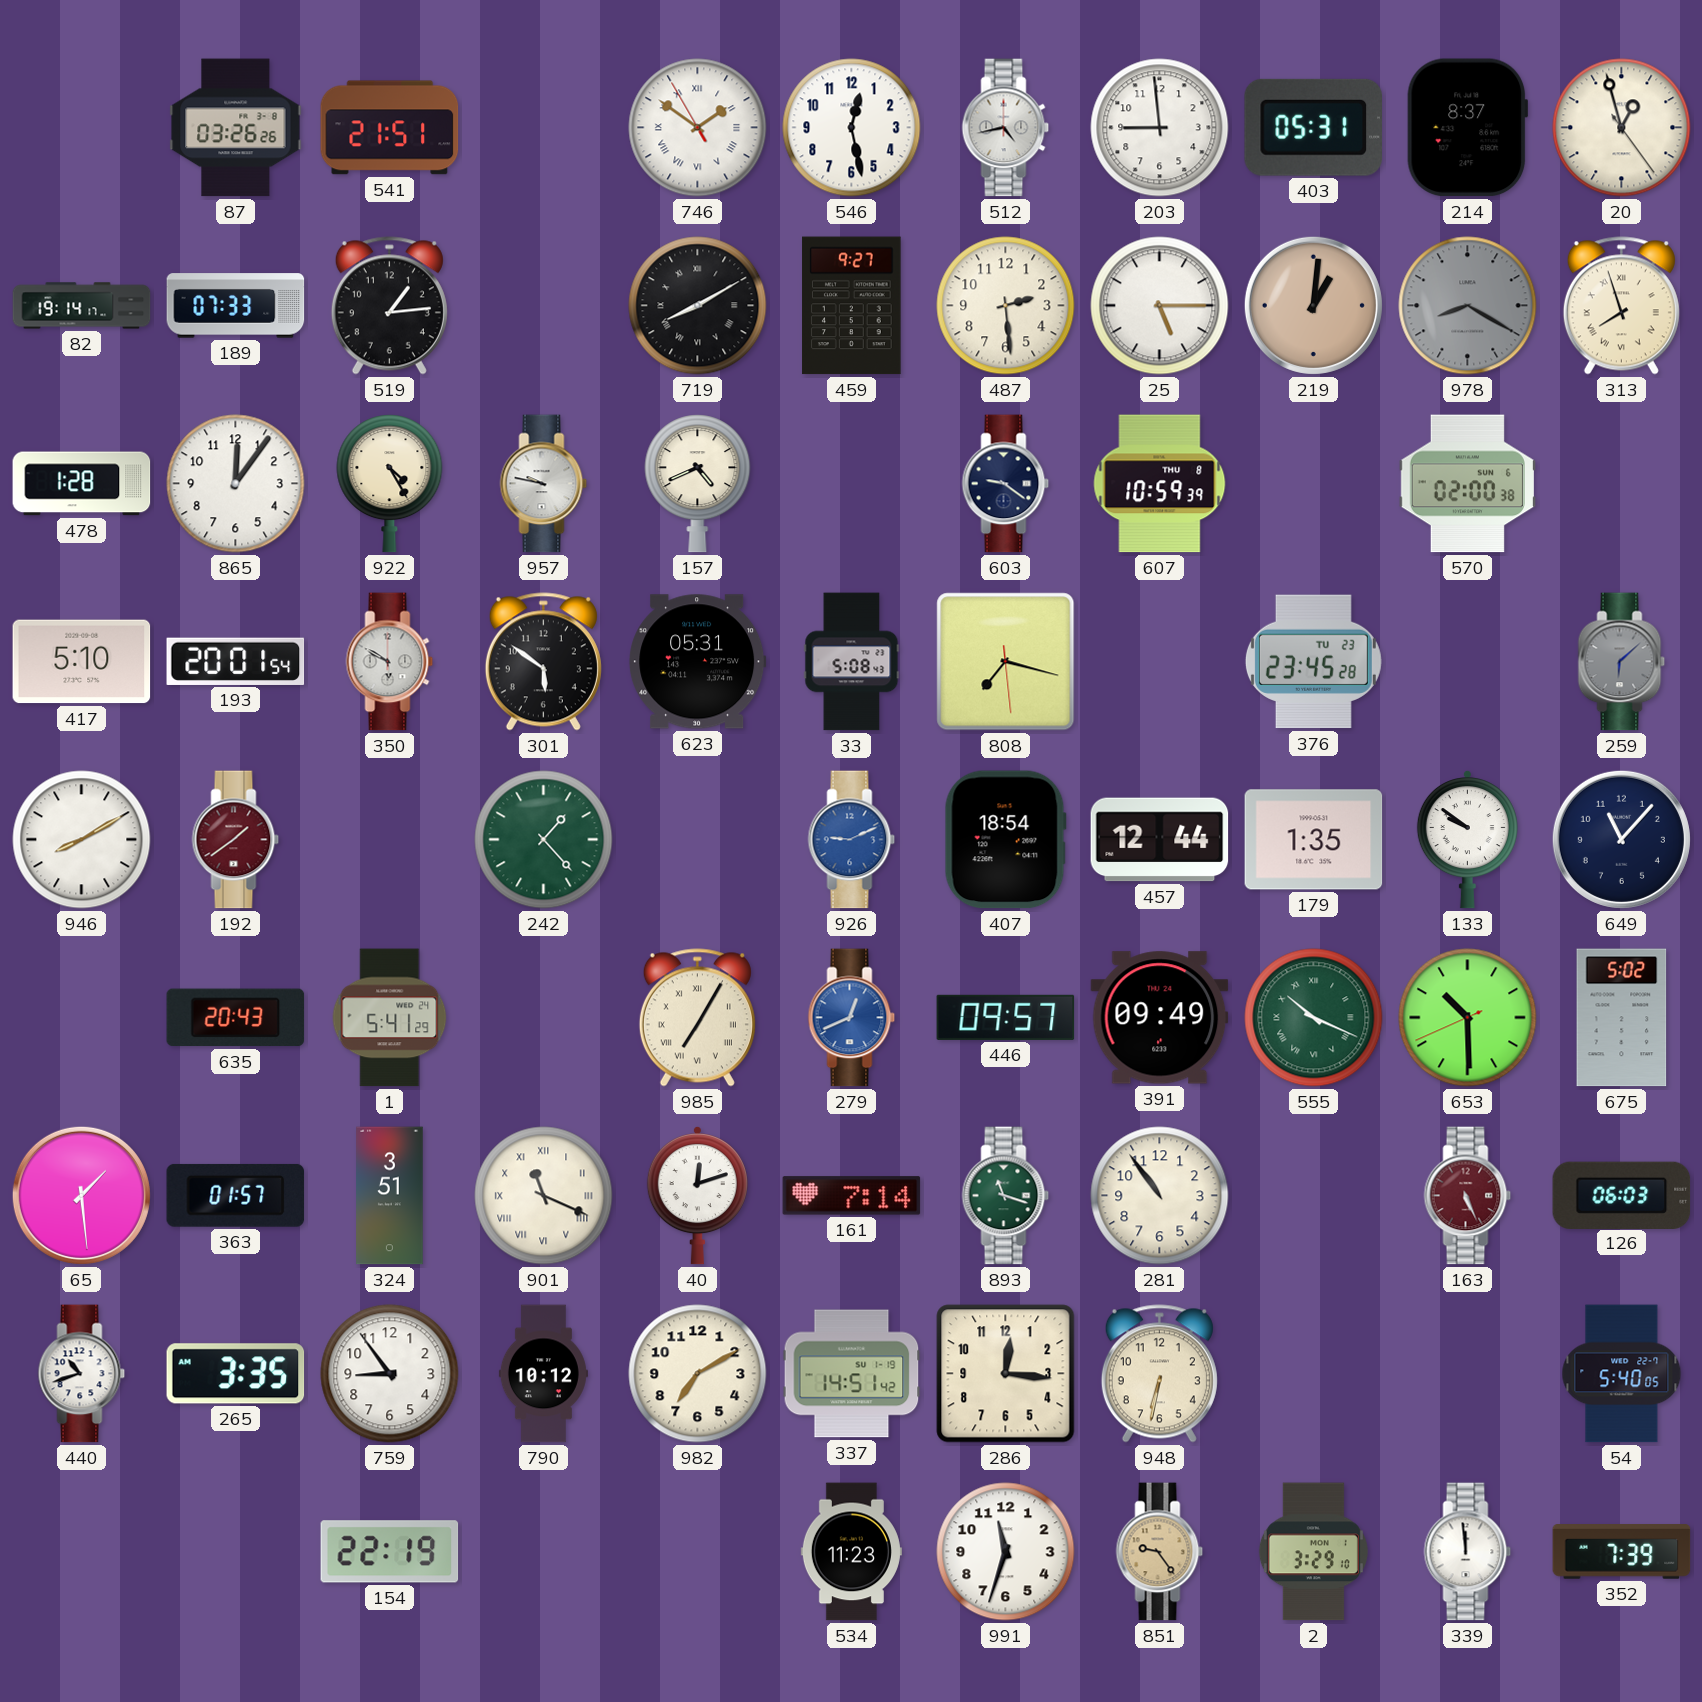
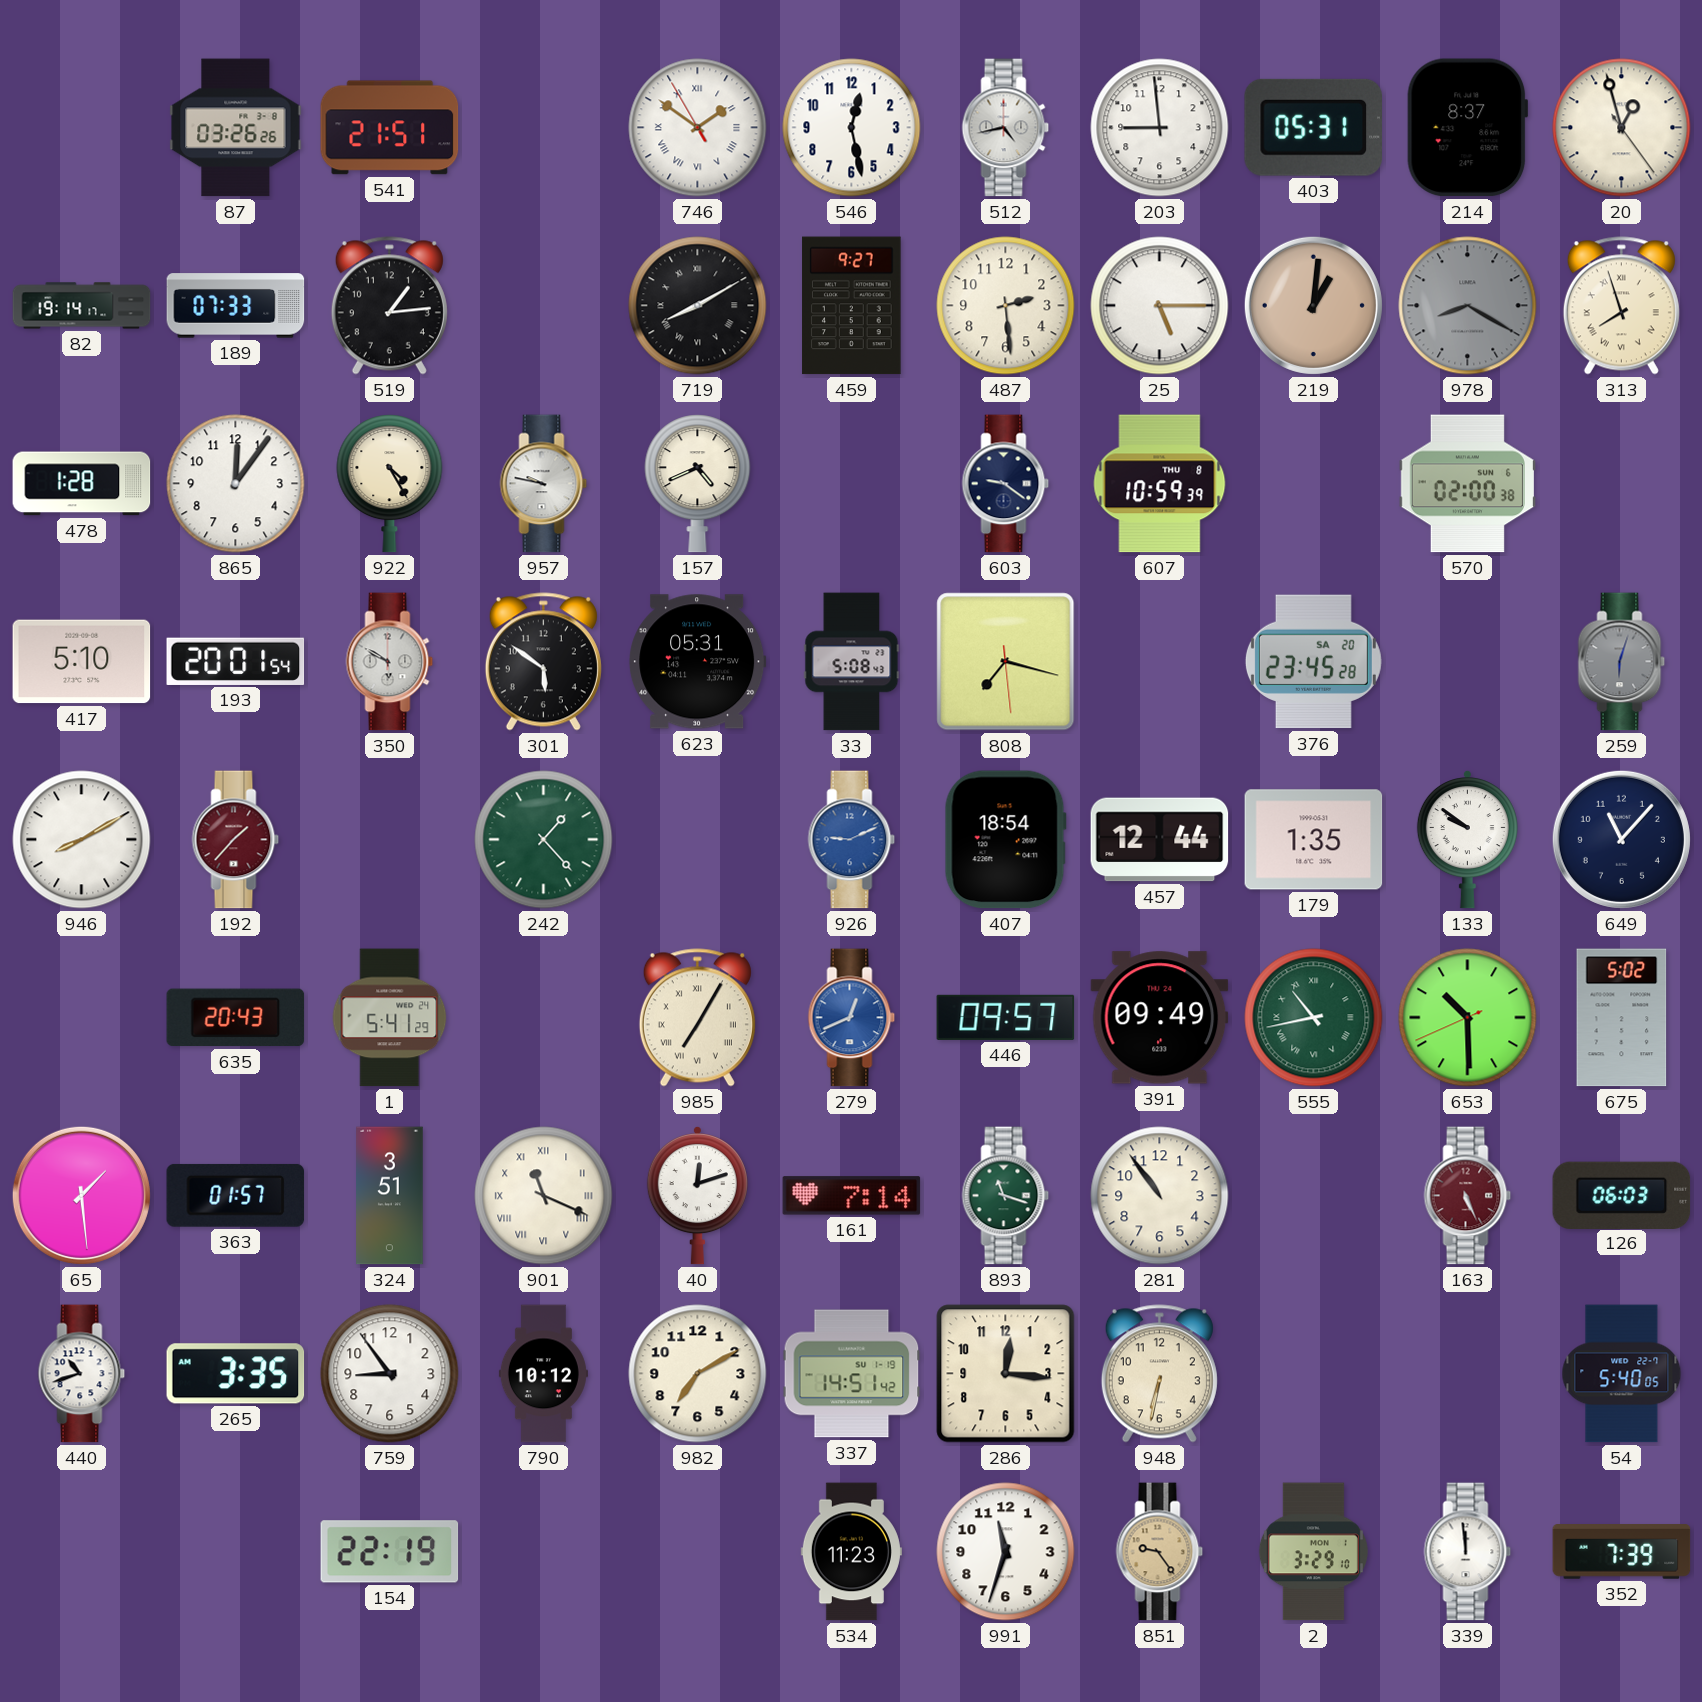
376 date: TU 23 -> SA 20
259: 6:08 -> 6:03
192: 1:39 -> 1:37
555: 10:19 -> 10:43
